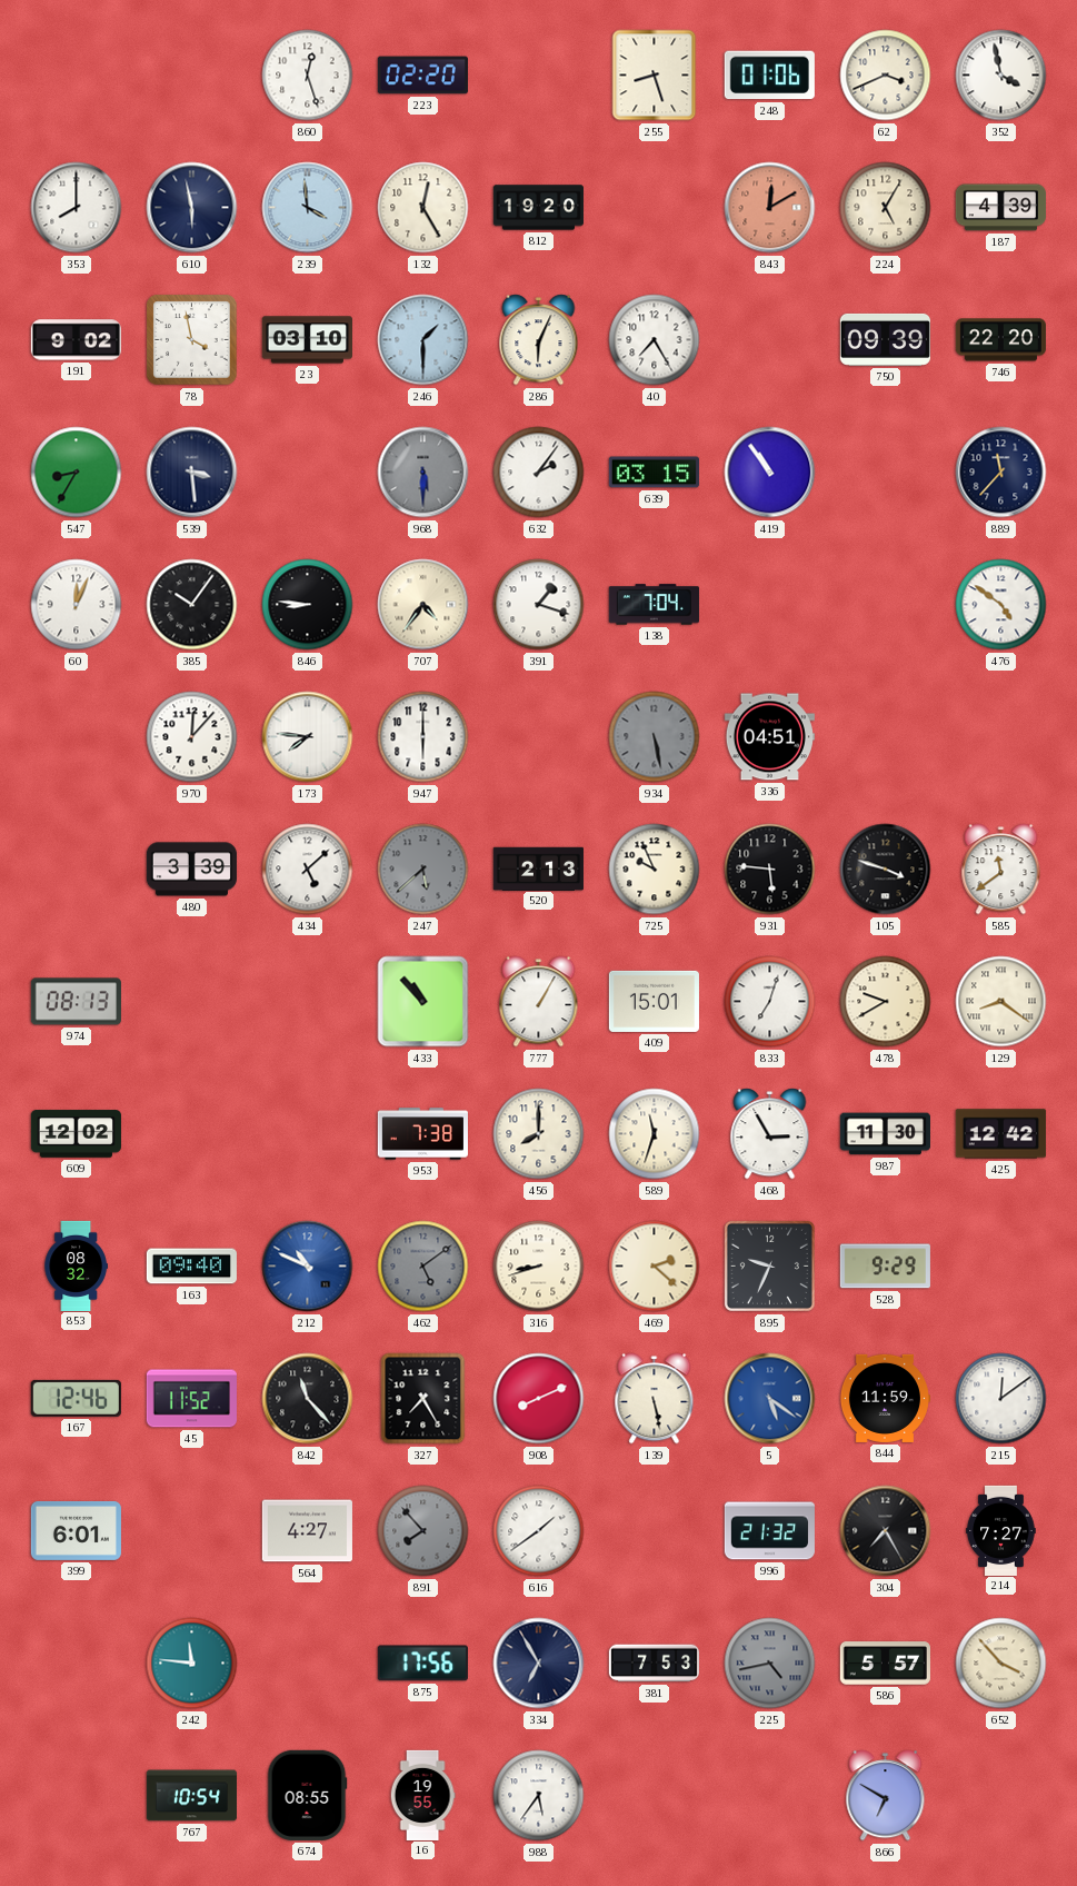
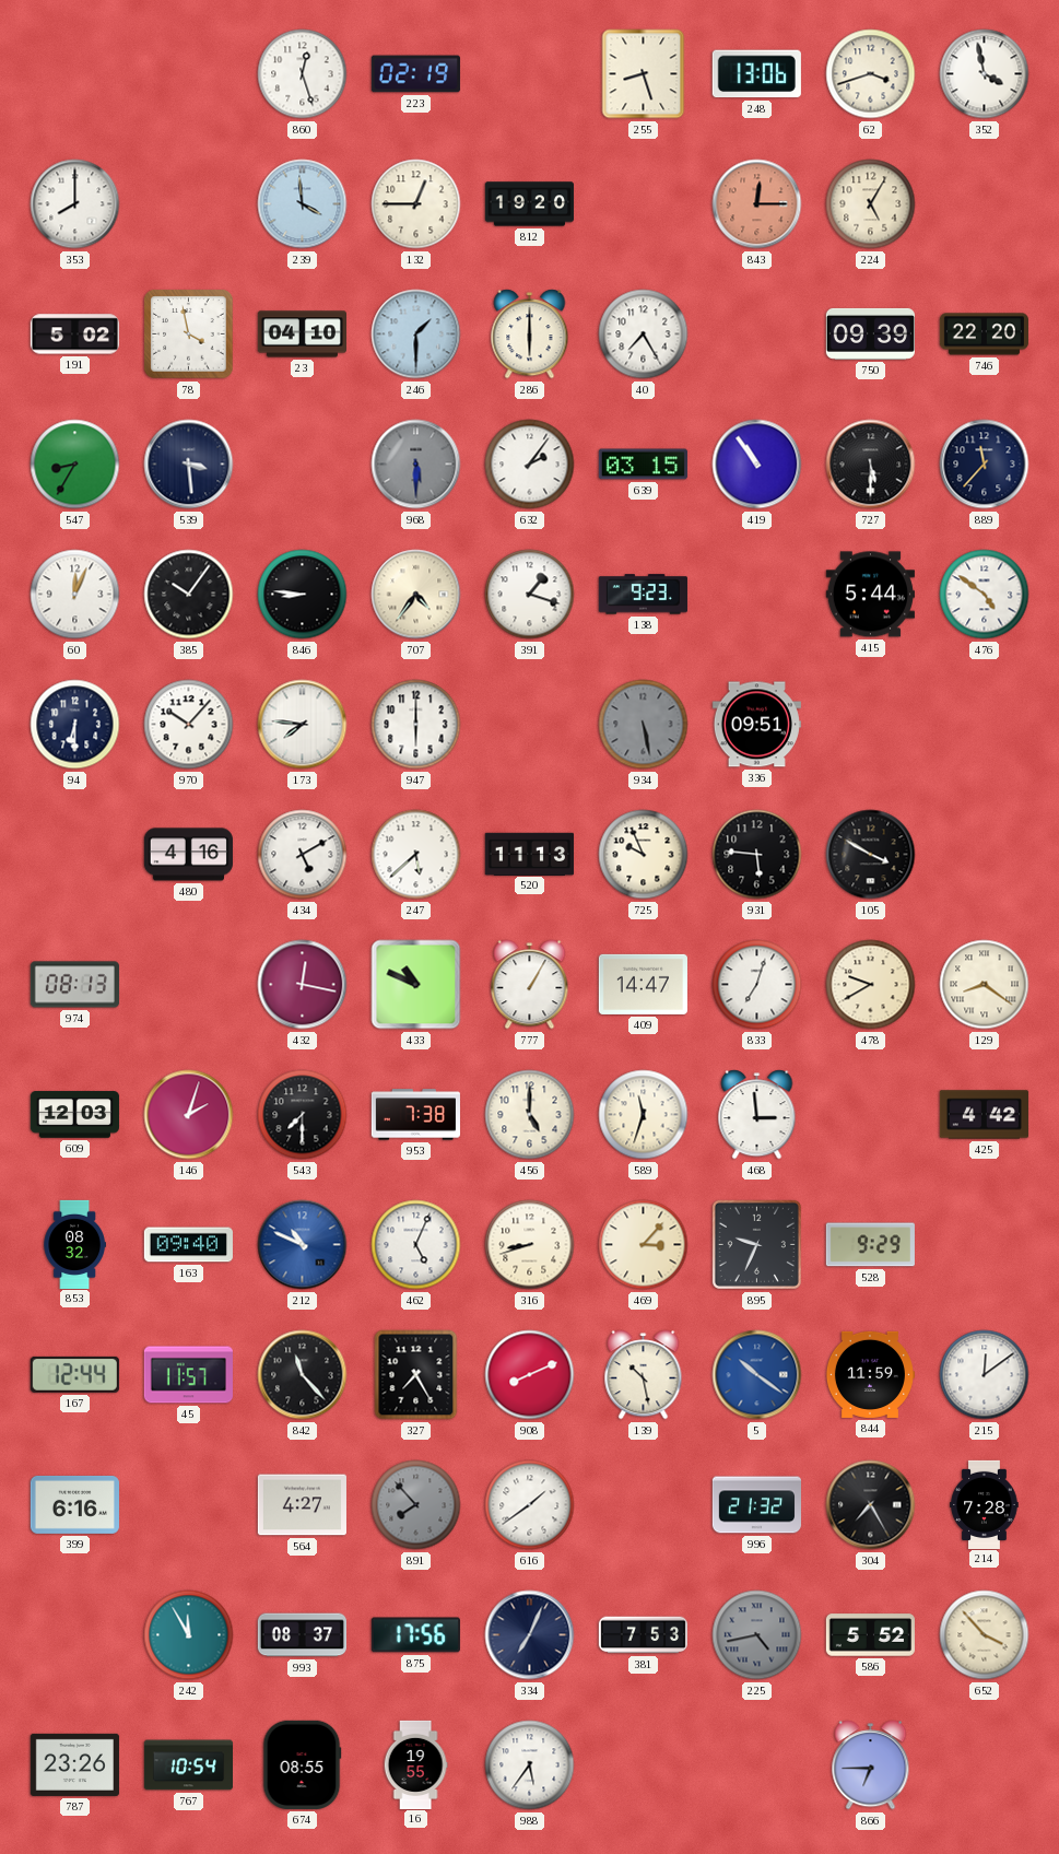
223: 02:20 -> 02:19
248: 01:06 -> 13:06
62: 3:41 -> 3:42
610: 5:58 -> none
132: 12:25 -> 12:45
843: 12:10 -> 12:15
187: 4:39 -> none
191: 9:02 -> 5:02
23: 03:10 -> 04:10
286: 6:04 -> 6:00
727: none -> 5:30
138: 7:04 -> 9:23
415: none -> 5:44
94: none -> 6:30
970: 12:07 -> 10:07
336: 04:51 -> 09:51
480: 3:39 -> 4:16
434: 5:08 -> 5:10
247 dial: grey -> white
520: 2:13 -> 11:13
105: 3:48 -> 3:50
585: 11:39 -> none
432: none -> 12:17
433: 10:53 -> 10:49
409: 15:01 -> 14:47
609: 12:02 -> 12:03
146: none -> 2:03
543: none -> 7:30
456: 8:00 -> 5:00
468: 2:55 -> 2:59
987: 11:30 -> none
425: 12:42 -> 4:42
462: 5:09 -> 5:04
462 dial: grey -> white
469: 2:22 -> 3:07
167: 12:46 -> 12:44
45: 11:52 -> 11:57
139: 5:28 -> 10:28
5: 5:21 -> 10:21
399: 6:01 -> 6:16
214: 7:27 -> 7:28
242: 11:46 -> 11:55
993: none -> 08:37
334: 6:55 -> 7:04
586: 5:57 -> 5:52
787: none -> 23:26
866: 6:50 -> 6:45
